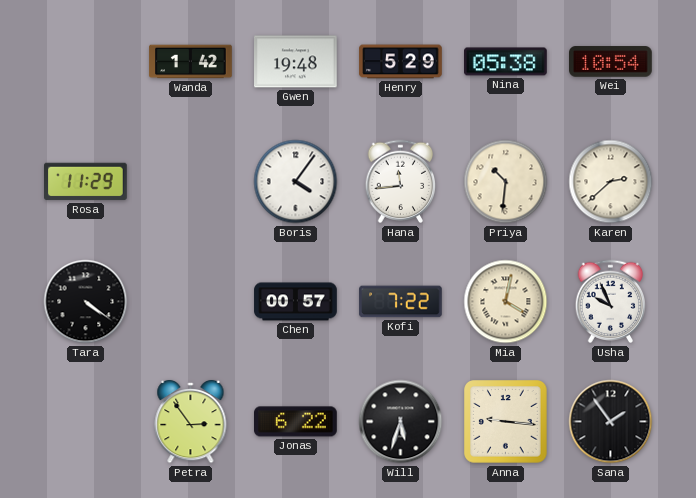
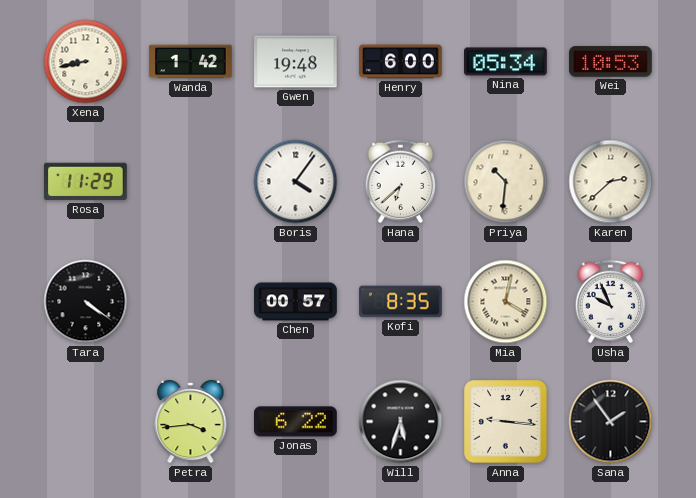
Xena: none -> 8:43
Henry: 5:29 -> 6:00
Nina: 05:38 -> 05:34
Wei: 10:54 -> 10:53
Hana: 11:44 -> 6:38
Kofi: 7:22 -> 8:35
Petra: 2:54 -> 3:44
